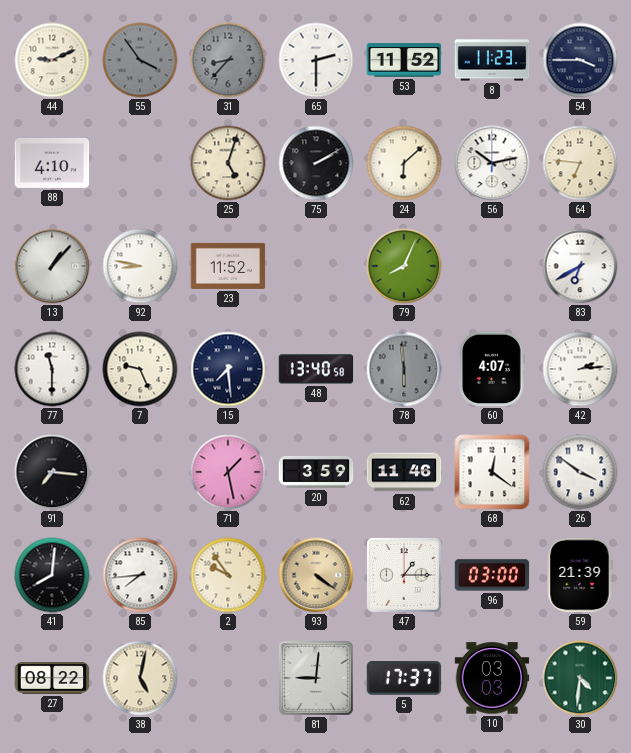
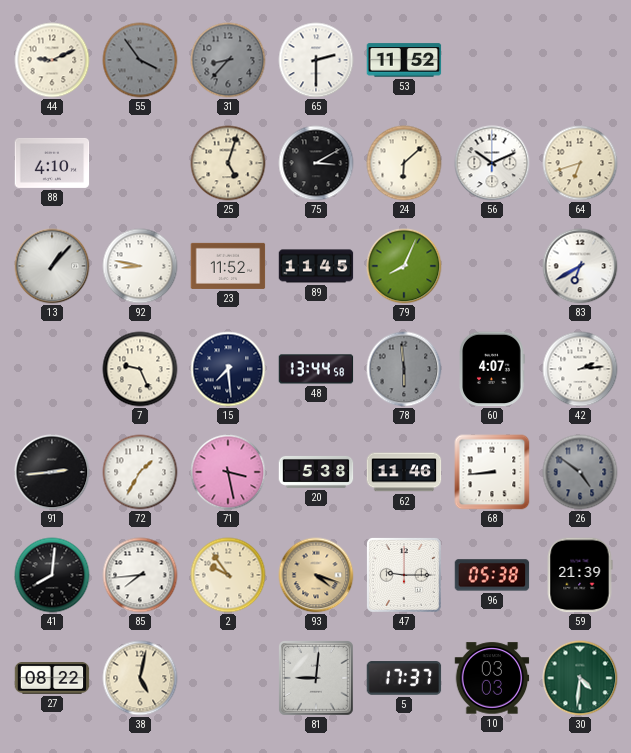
8: 11:23 -> none
54: 3:45 -> none
75: 2:10 -> 3:10
56: 10:13 -> 10:11
64: 6:46 -> 6:42
89: none -> 11:45
77: 11:30 -> none
48: 13:40 -> 13:44
91: 7:16 -> 2:44
72: none -> 1:35
71: 1:28 -> 3:28
20: 3:59 -> 5:38
68: 12:21 -> 8:44
26: 3:51 -> 4:51
26 dial: white -> grey
93: 4:21 -> 4:18
47: 1:15 -> 9:15
96: 03:00 -> 05:38
